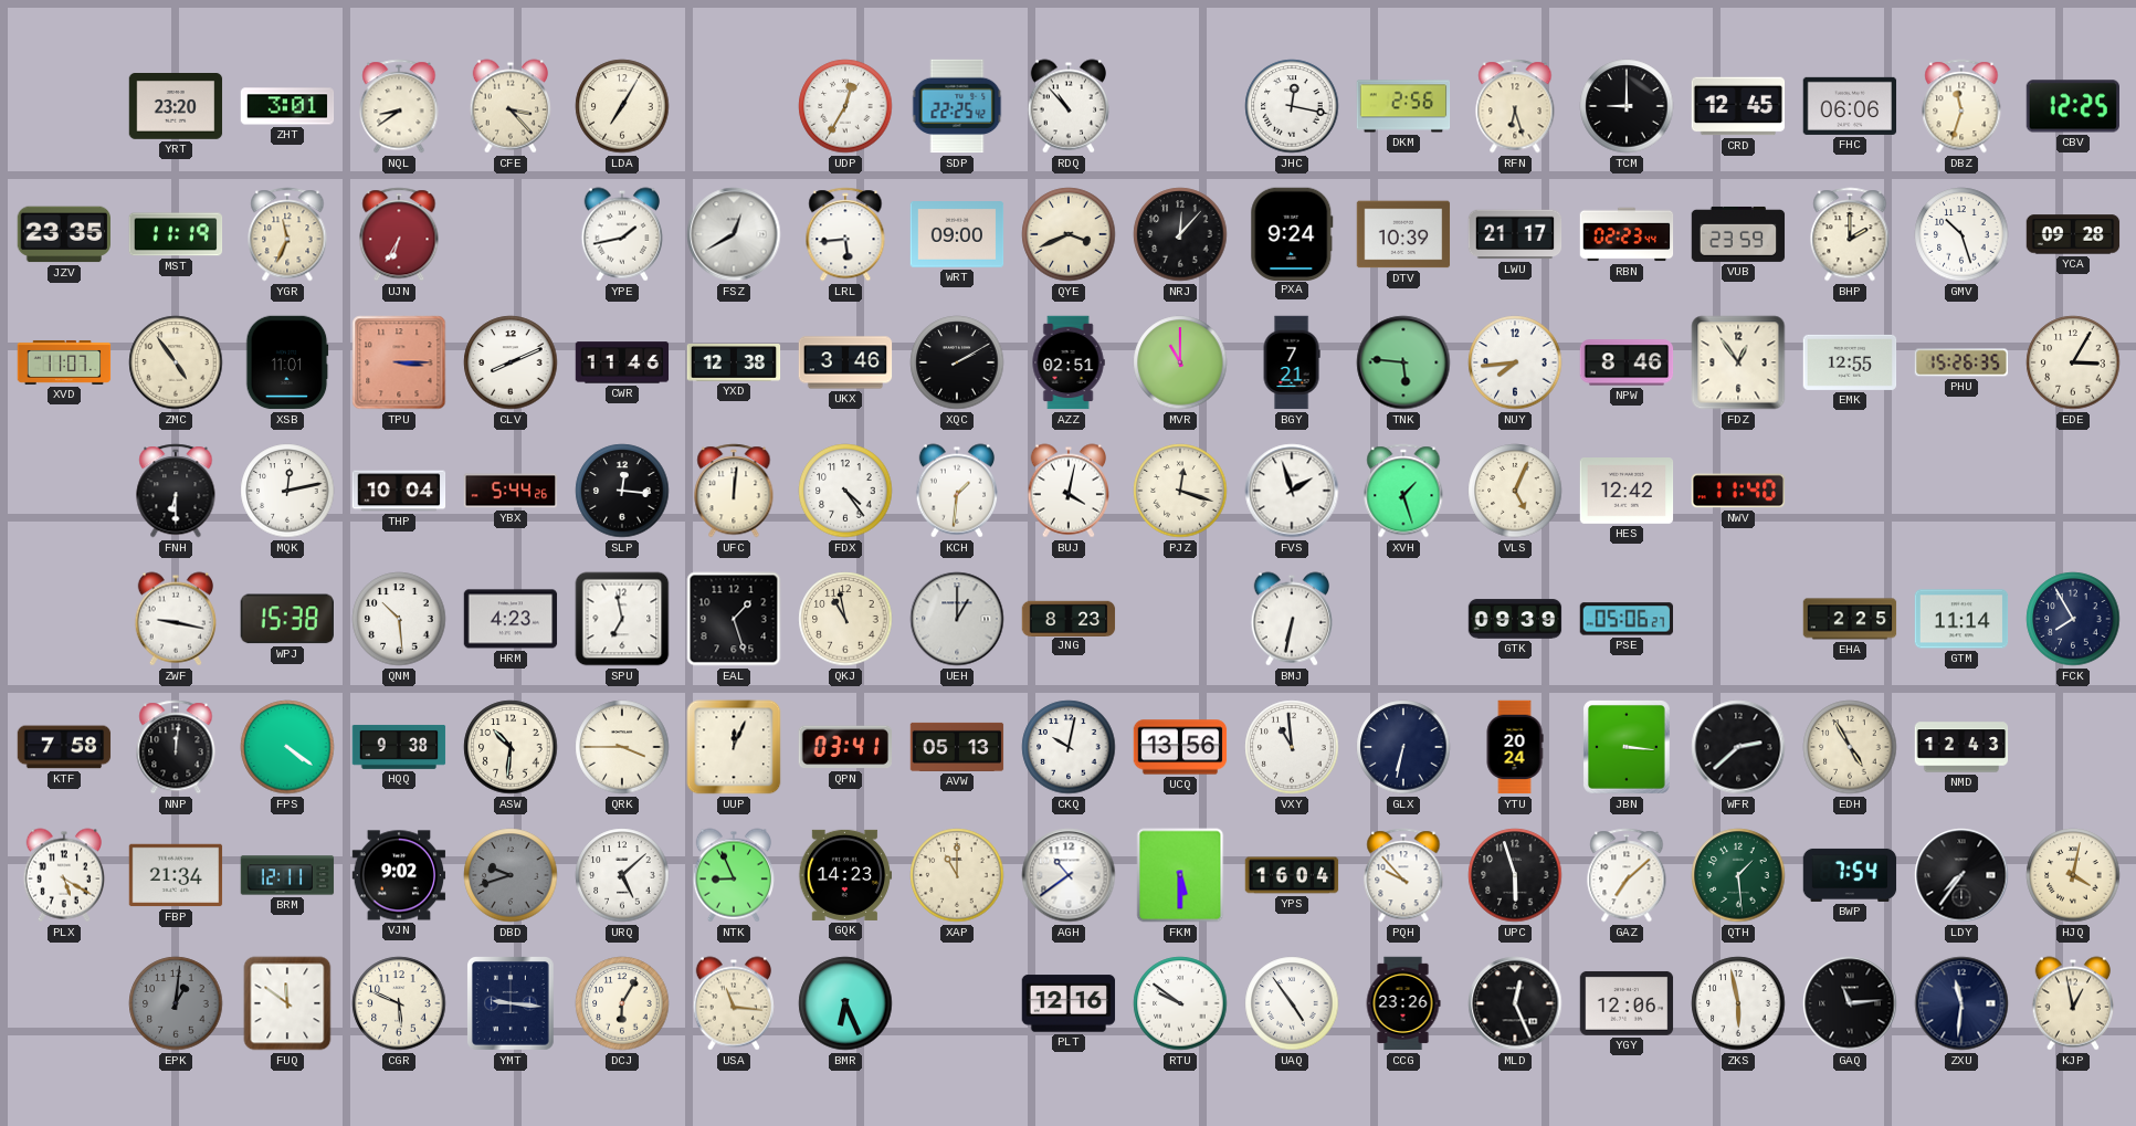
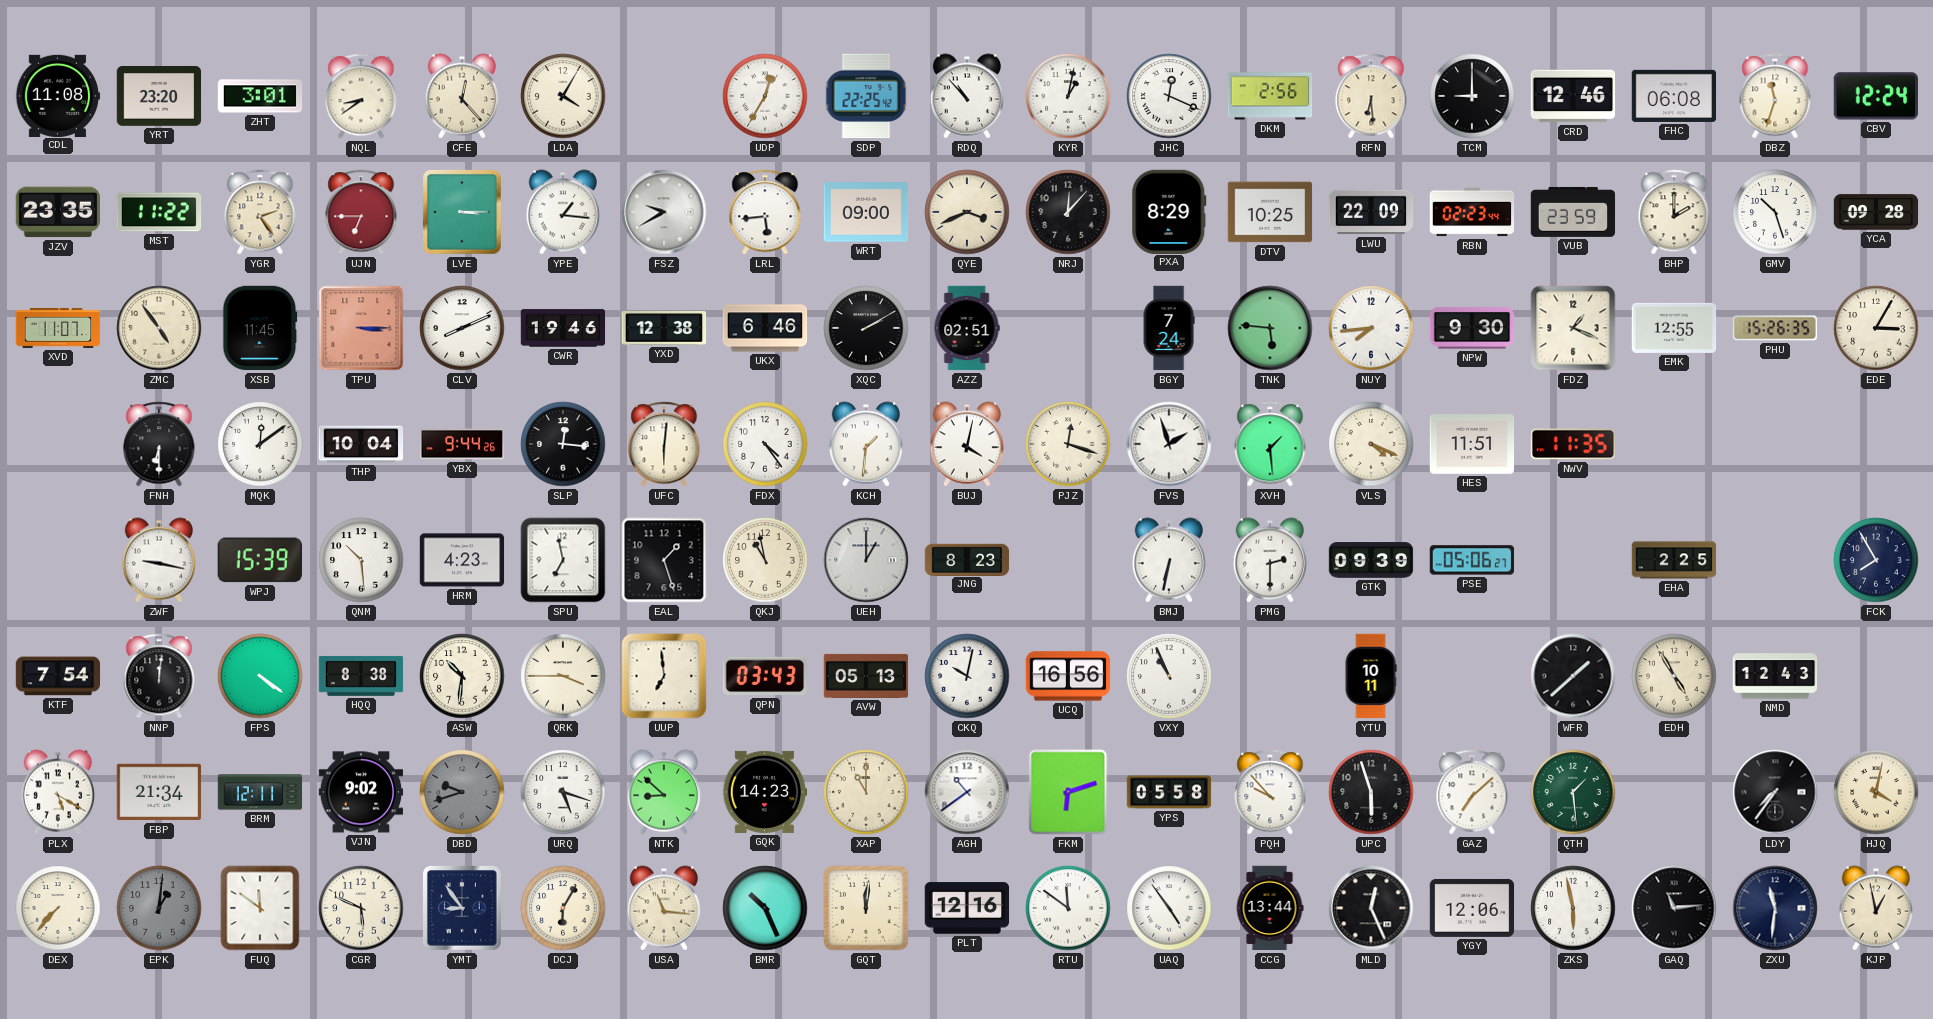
CDL: none -> 11:08
CFE: 3:23 -> 12:23
LDA: 7:05 -> 4:05
KYR: none -> 1:02
JHC: 12:17 -> 12:19
RFN: 6:27 -> 6:29
CRD: 12:45 -> 12:46
FHC: 06:06 -> 06:08
CBV: 12:25 -> 12:24
MST: 11:19 -> 11:22
YGR: 11:34 -> 2:24
UJN: 6:35 -> 6:45
LVE: none -> 3:15
YPE: 1:43 -> 1:16
FSZ: 12:40 -> 9:40
PXA: 9:24 -> 8:29
DTV: 10:39 -> 10:25
LWU: 21:17 -> 22:09
XSB: 11:01 -> 11:45
CWR: 11:46 -> 19:46
UKX: 3:46 -> 6:46
MVR: 11:00 -> none
BGY: 7:21 -> 7:24
NPW: 8:46 -> 9:30
FDZ: 12:54 -> 1:19
MQK: 12:13 -> 12:09
YBX: 5:44 -> 9:44
UFC: 12:01 -> 6:01
XVH: 1:27 -> 1:29
VLS: 5:04 -> 4:19
HES: 12:42 -> 11:51
NWV: 11:40 -> 11:35
WPJ: 15:38 -> 15:39
PMG: none -> 2:30
GTM: 11:14 -> none
KTF: 7:58 -> 7:54
HQQ: 9:38 -> 8:38
UUP: 12:04 -> 6:59
QPN: 03:41 -> 03:43
UCQ: 13:56 -> 16:56
VXY: 10:59 -> 10:56
GLX: 6:32 -> none
YTU: 20:24 -> 10:11
JBN: 3:16 -> none
WFR: 2:38 -> 1:38
URQ: 5:08 -> 5:18
NTK: 8:56 -> 8:52
FKM: 5:30 -> 6:12
YPS: 16:04 -> 05:58
BWP: 7:54 -> none
DEX: none -> 7:37
YMT: 9:16 -> 8:54
BMR: 6:26 -> 10:26
GQT: none -> 12:01
RTU: 9:51 -> 11:51
CCG: 23:26 -> 13:44
